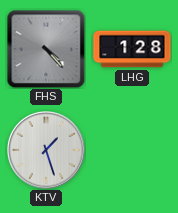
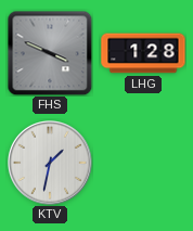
FHS: 4:23 -> 3:49
KTV: 1:27 -> 1:32
